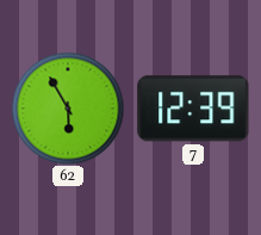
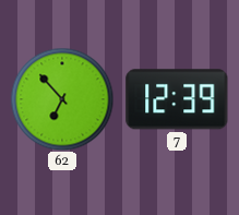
62: 5:55 -> 6:53
